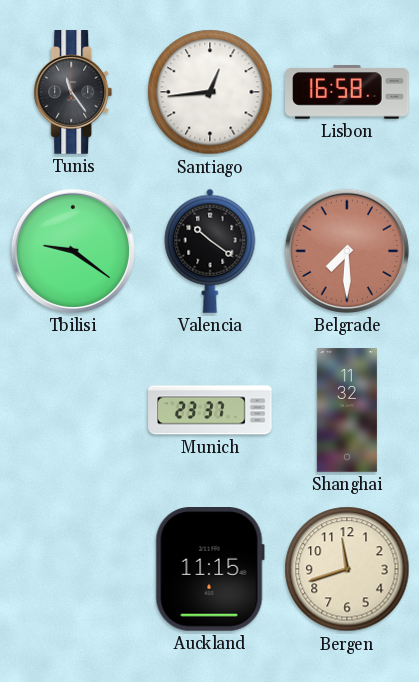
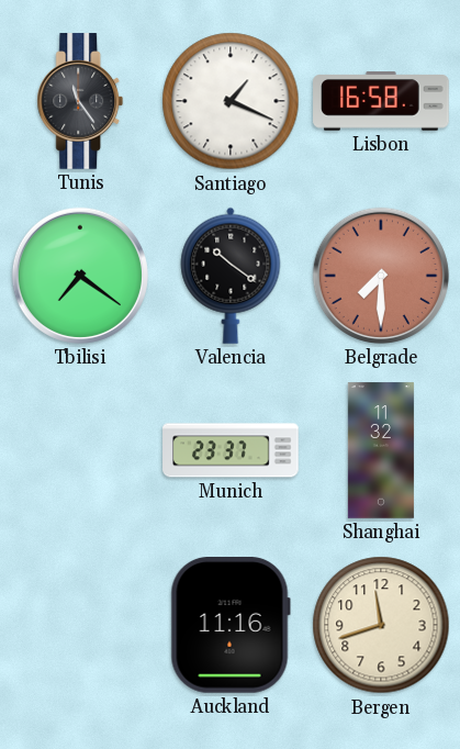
Santiago: 12:44 -> 1:19
Tbilisi: 9:21 -> 7:21
Auckland: 11:15 -> 11:16
